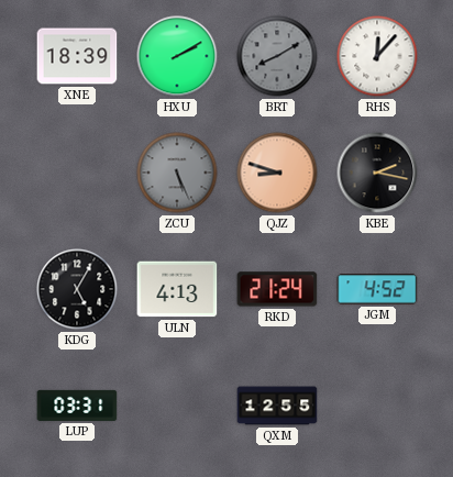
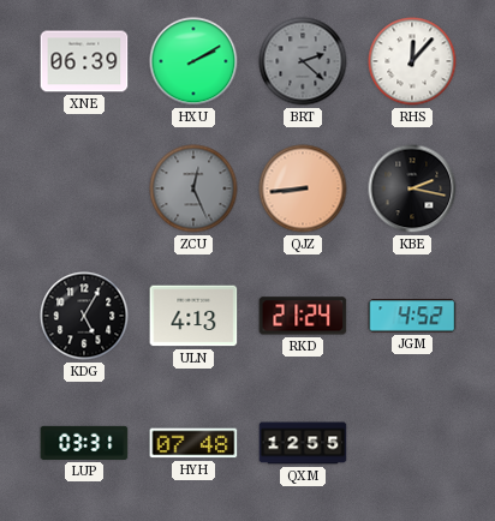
XNE: 18:39 -> 06:39
BRT: 8:10 -> 2:22
ZCU: 5:26 -> 12:26
QJZ: 8:48 -> 8:44
HYH: none -> 07:48
